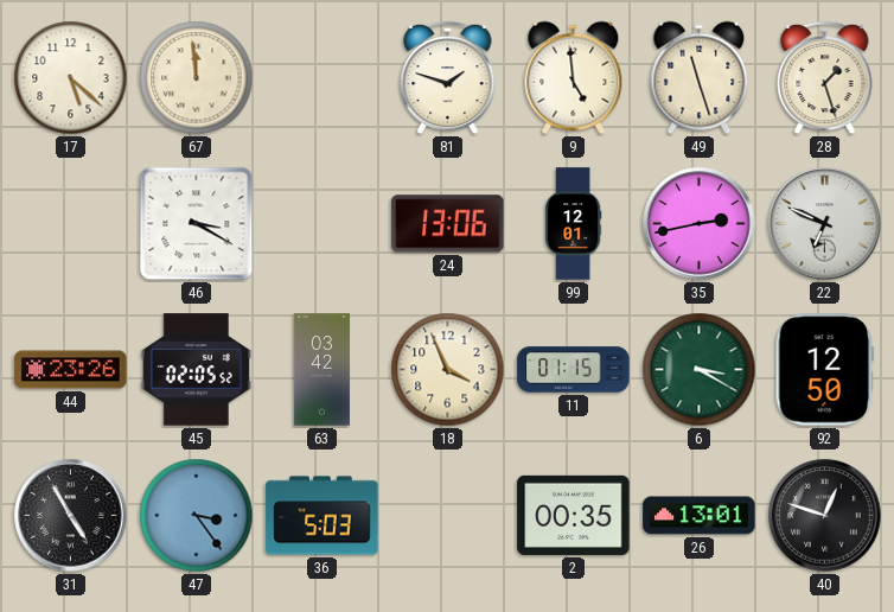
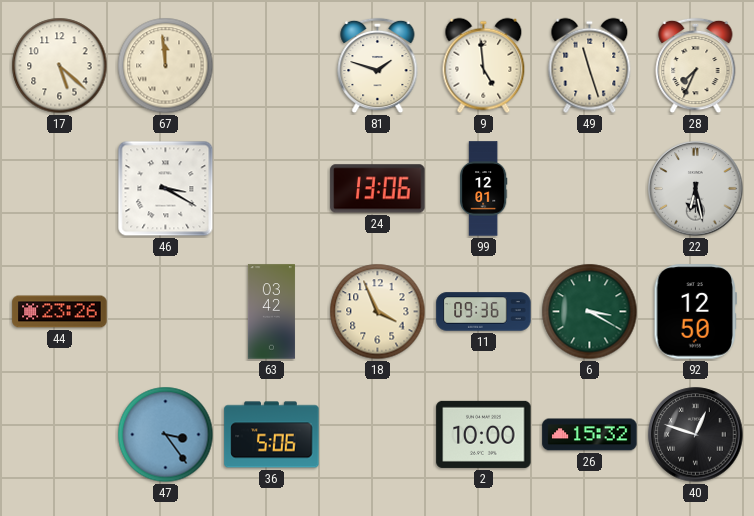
28: 1:27 -> 7:34
35: 2:43 -> none
22: 6:49 -> 6:28
45: 02:05 -> none
11: 01:15 -> 09:36
31: 4:55 -> none
36: 5:03 -> 5:06
2: 00:35 -> 10:00
26: 13:01 -> 15:32
